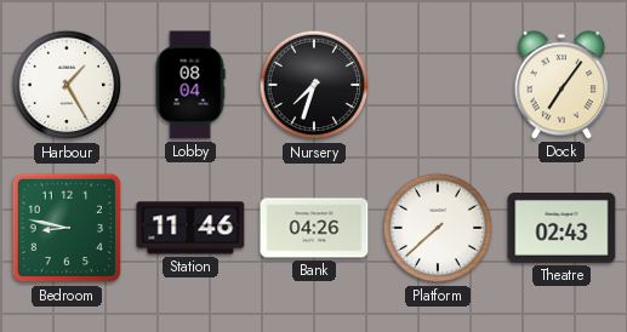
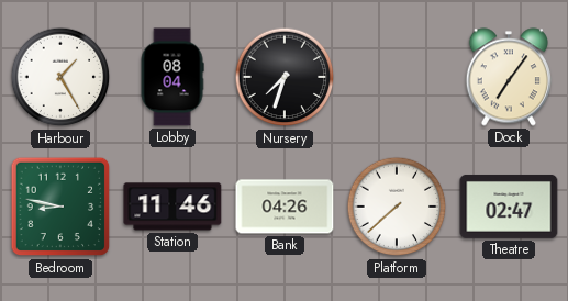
Theatre: 02:43 -> 02:47
